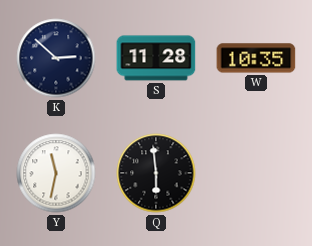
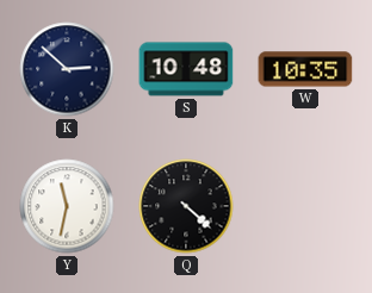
S: 11:28 -> 10:48
Q: 5:59 -> 4:22
